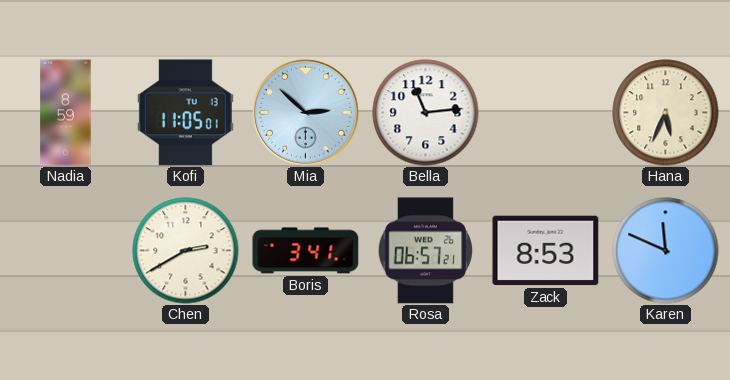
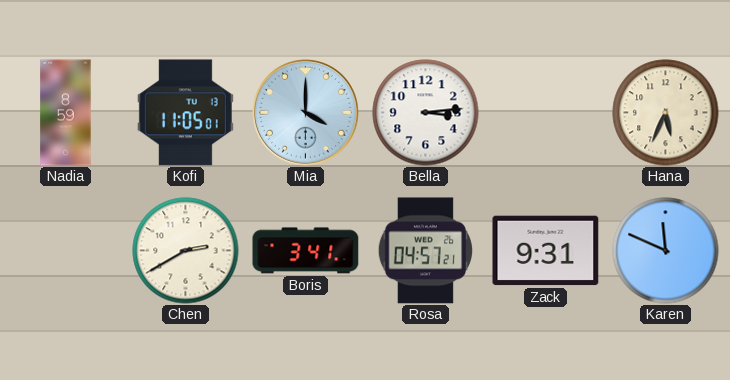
Mia: 2:52 -> 4:00
Bella: 11:14 -> 3:14
Rosa: 06:57 -> 04:57
Zack: 8:53 -> 9:31
